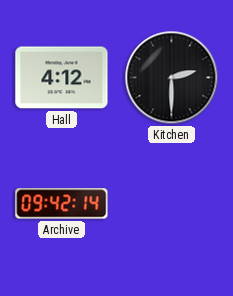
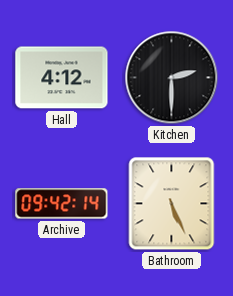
Bathroom: none -> 5:26
